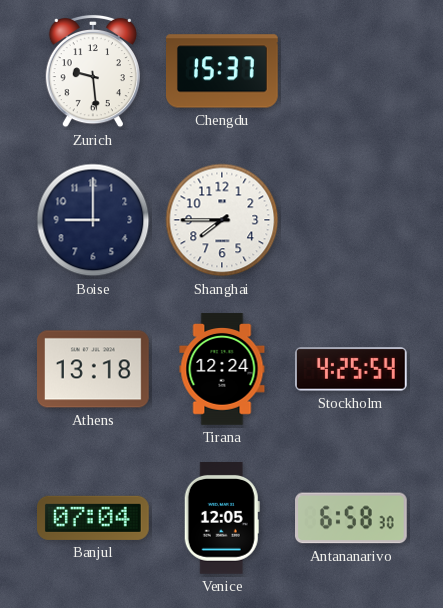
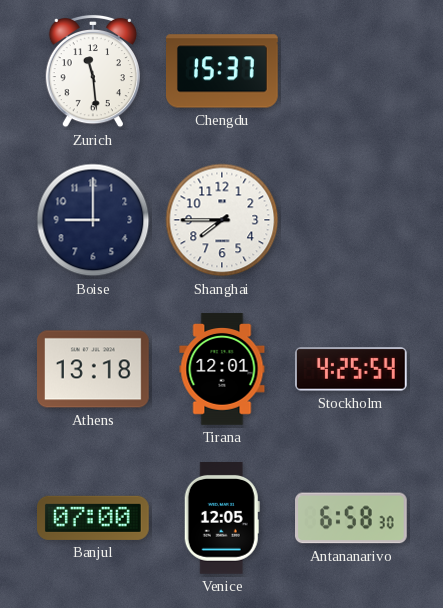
Zurich: 9:29 -> 11:29
Tirana: 12:24 -> 12:01
Banjul: 07:04 -> 07:00
